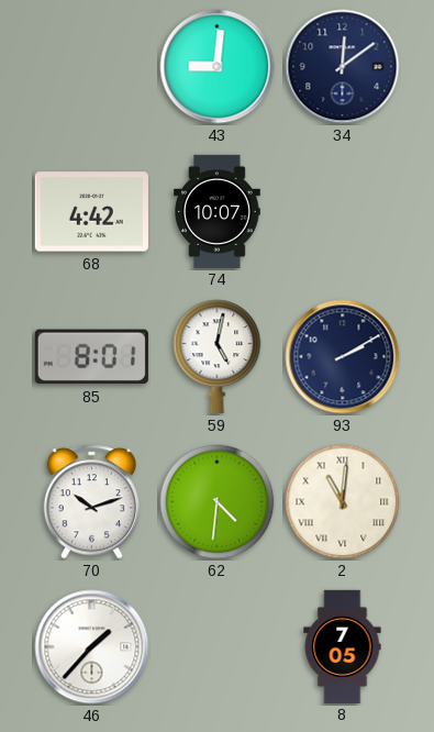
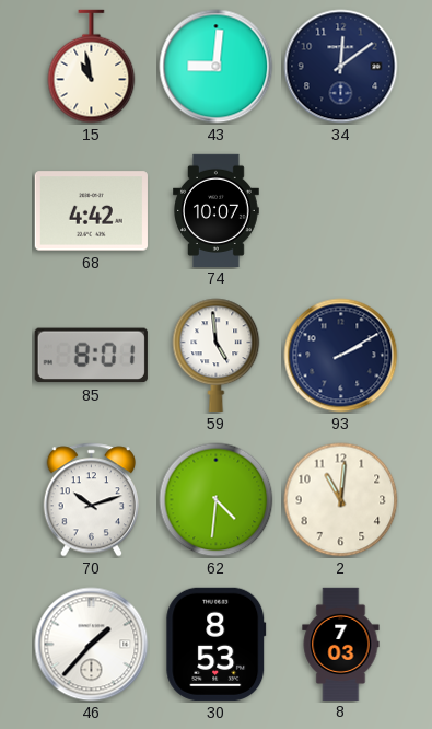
15: none -> 10:58
59: 5:02 -> 4:59
2 numerals: Roman -> Arabic
30: none -> 8:53
8: 7:05 -> 7:03
